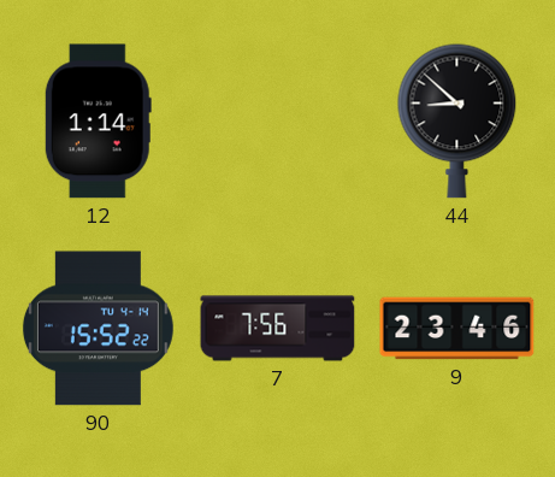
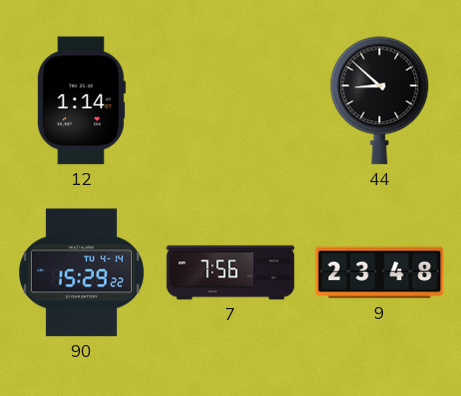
90: 15:52 -> 15:29
9: 23:46 -> 23:48
